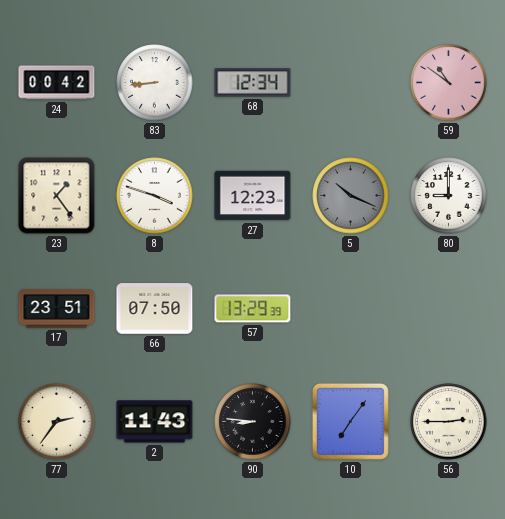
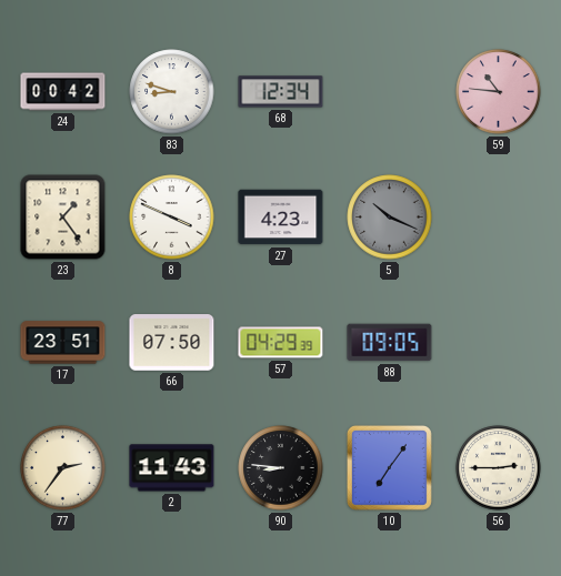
83: 8:44 -> 8:48
59: 10:51 -> 10:46
8: 3:48 -> 3:49
27: 12:23 -> 4:23
80: 9:00 -> none
57: 13:29 -> 04:29
88: none -> 09:05
